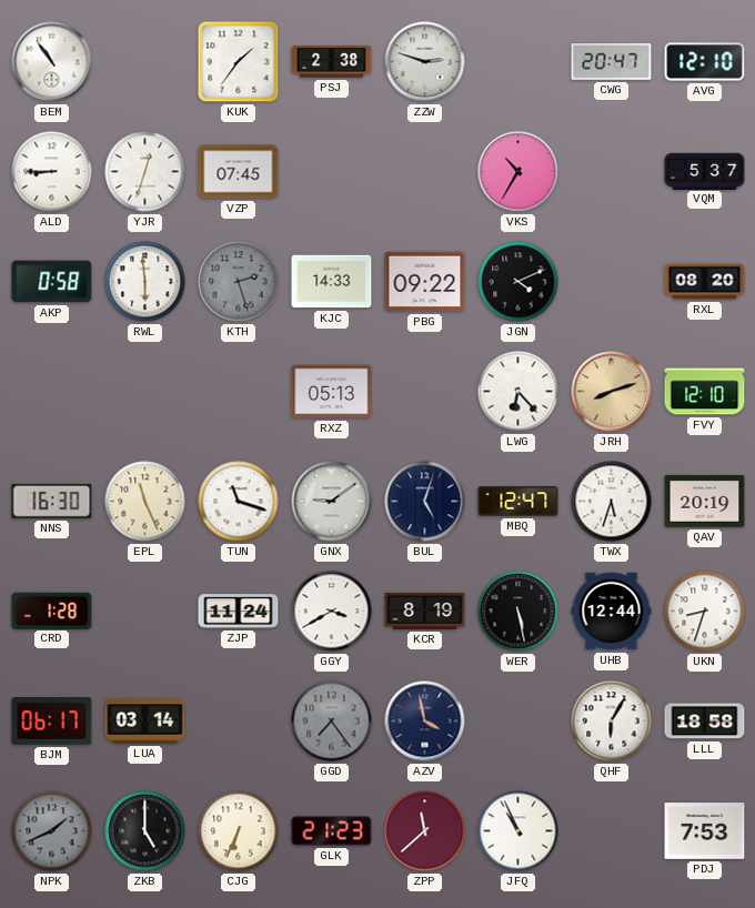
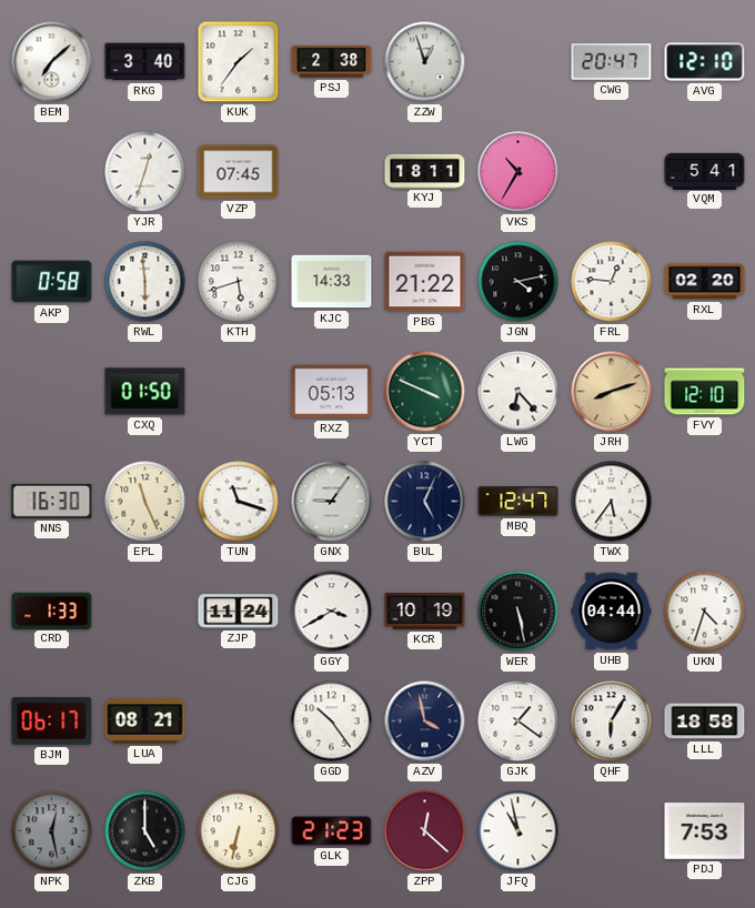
BEM: 10:54 -> 7:08
RKG: none -> 3:40
ZZW: 2:48 -> 12:57
ALD: 8:45 -> none
KYJ: none -> 18:11
VQM: 5:37 -> 5:41
KTH: 2:27 -> 5:42
KTH dial: grey -> white
PBG: 09:22 -> 21:22
JGN: 4:11 -> 4:13
FRL: none -> 12:46
RXL: 08:20 -> 02:20
CXQ: none -> 01:50
YCT: none -> 3:49
GNX: 9:09 -> 9:06
BUL: 5:03 -> 5:04
TWX: 5:33 -> 5:36
QAV: 20:19 -> none
CRD: 1:28 -> 1:33
KCR: 8:19 -> 10:19
UHB: 12:44 -> 04:44
UKN: 8:33 -> 4:33
LUA: 03:14 -> 08:21
GGD: 7:24 -> 10:24
GGD dial: grey -> white
GJK: none -> 1:21
NPK: 1:41 -> 12:28
CJG: 6:34 -> 6:32
ZPP: 11:38 -> 12:22
JFQ: 10:56 -> 10:58
